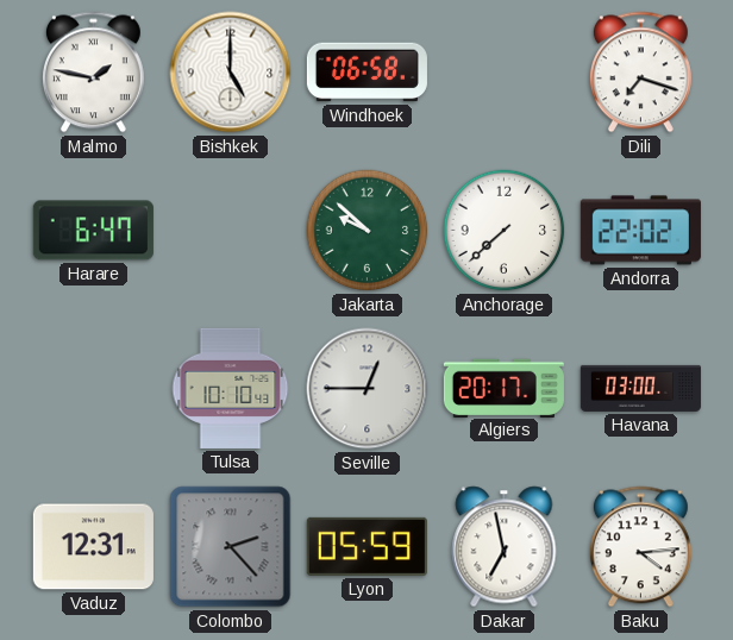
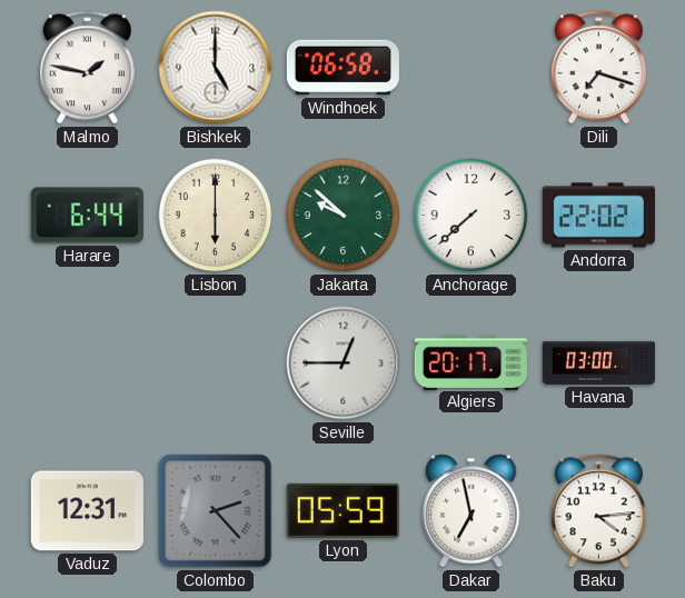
Harare: 6:47 -> 6:44
Lisbon: none -> 6:00
Tulsa: 10:10 -> none
